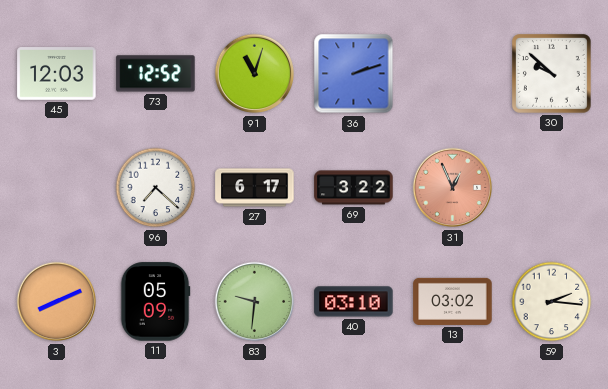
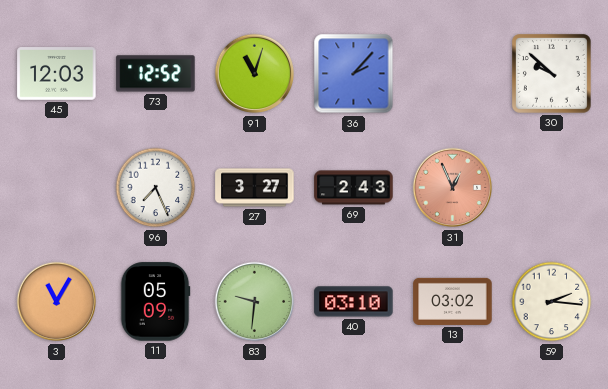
36: 2:12 -> 2:07
96: 7:22 -> 7:26
27: 6:17 -> 3:27
69: 3:22 -> 2:43
3: 8:11 -> 11:05
